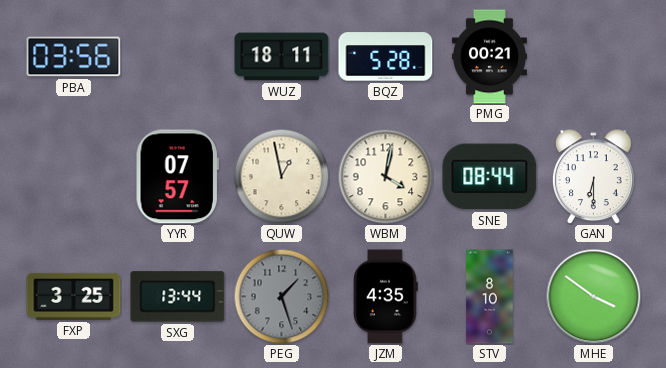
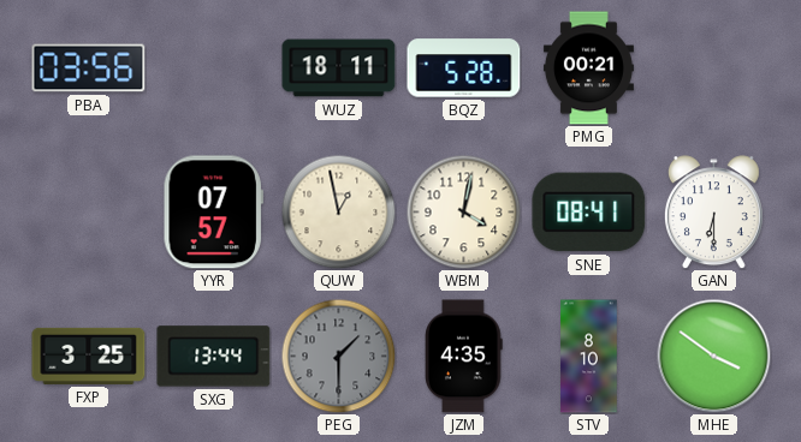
SNE: 08:44 -> 08:41
PEG: 1:27 -> 1:30
